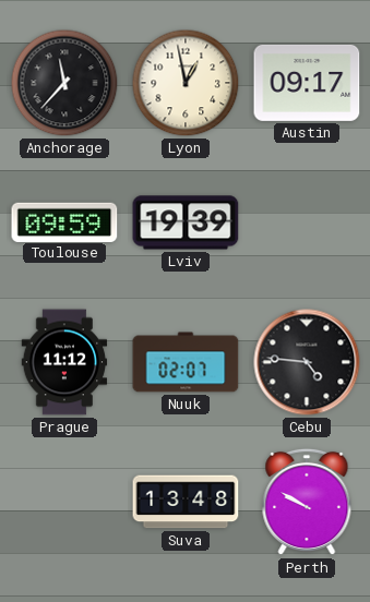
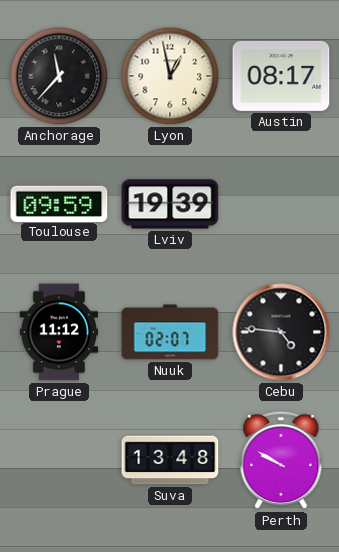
Austin: 09:17 -> 08:17
